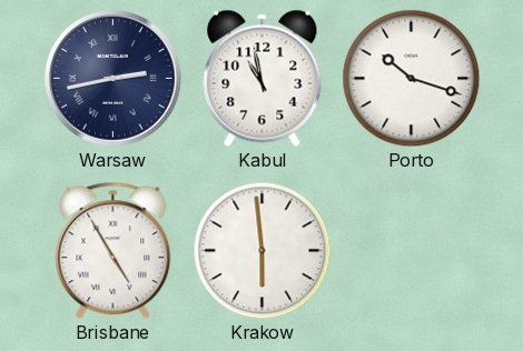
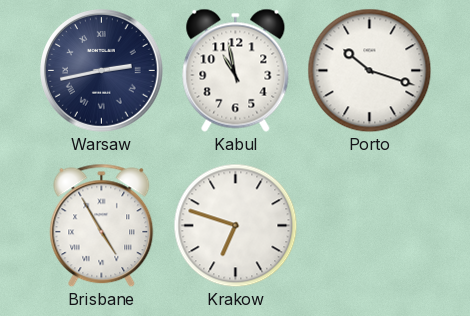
Krakow: 5:59 -> 6:48
